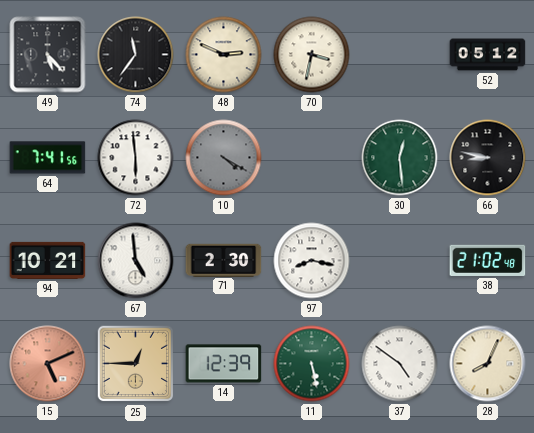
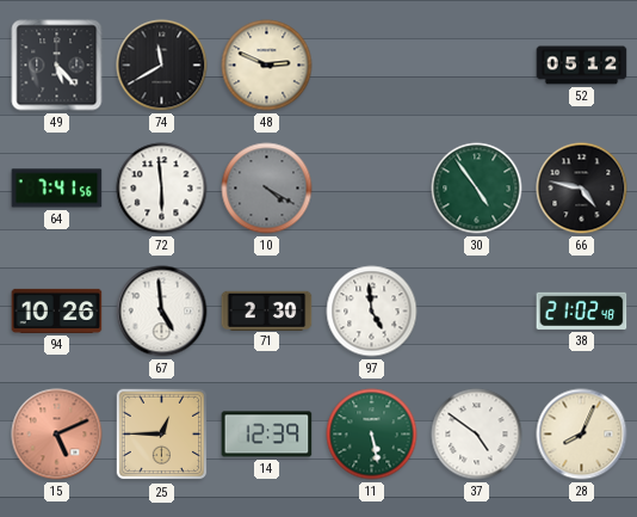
74: 11:36 -> 11:40
70: 3:32 -> none
30: 12:29 -> 4:54
66: 8:47 -> 4:47
94: 10:21 -> 10:26
97: 8:17 -> 4:59
